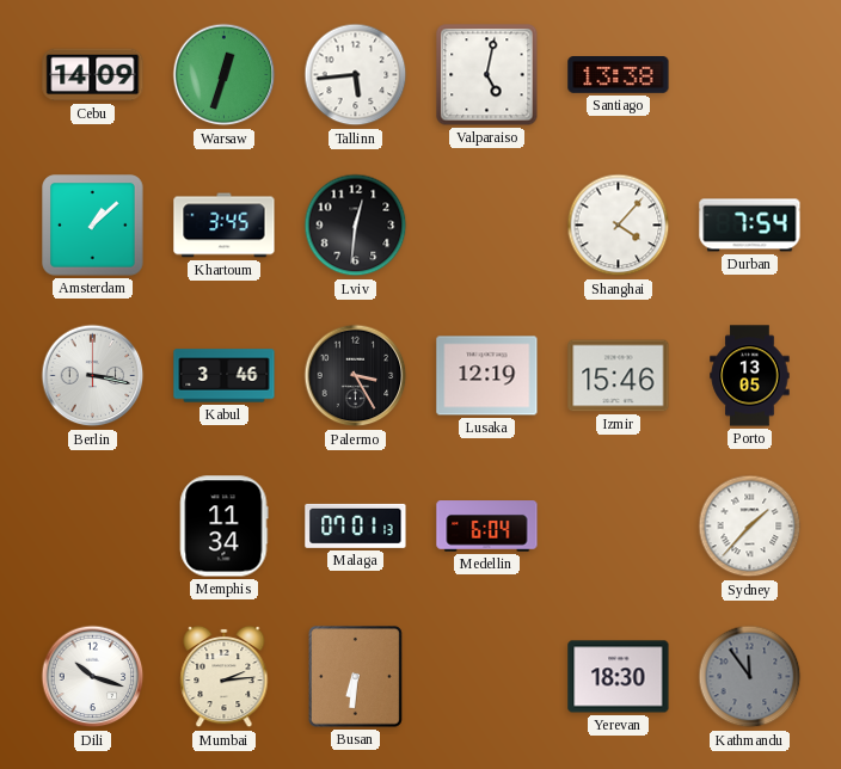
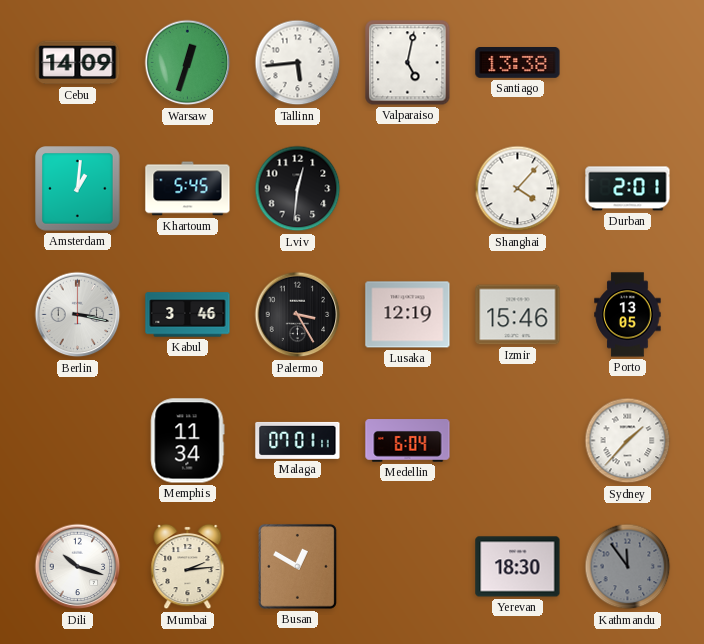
Amsterdam: 1:08 -> 1:01
Khartoum: 3:45 -> 5:45
Durban: 7:54 -> 2:01
Malaga: 07:01:13 -> 07:01:11
Busan: 6:31 -> 12:50
